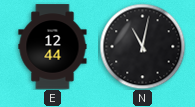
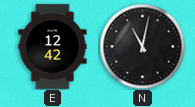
E: 12:44 -> 12:42
